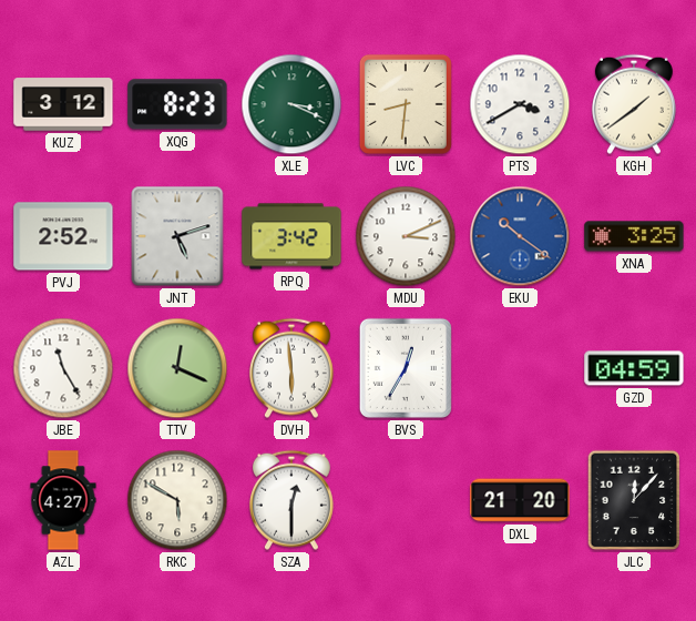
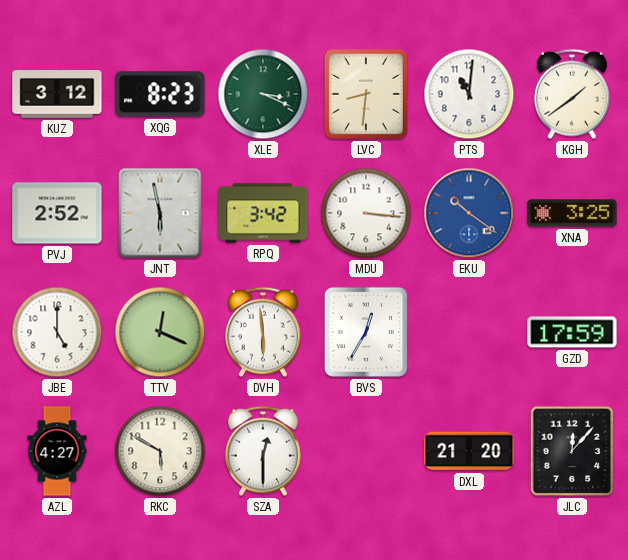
PTS: 3:40 -> 11:01
JNT: 5:12 -> 5:58
MDU: 3:11 -> 3:16
JBE: 11:25 -> 5:00
GZD: 04:59 -> 17:59
